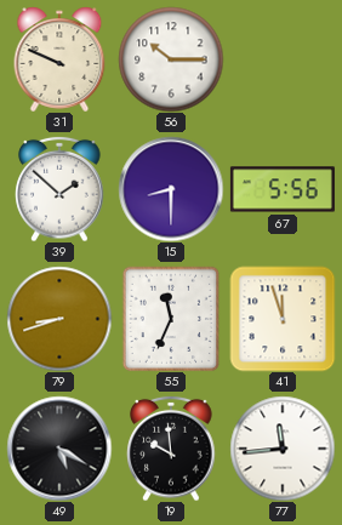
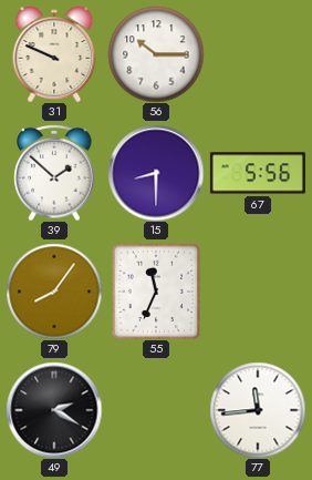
79: 8:42 -> 8:06
41: 11:57 -> none
49: 5:20 -> 2:20
19: 9:59 -> none
